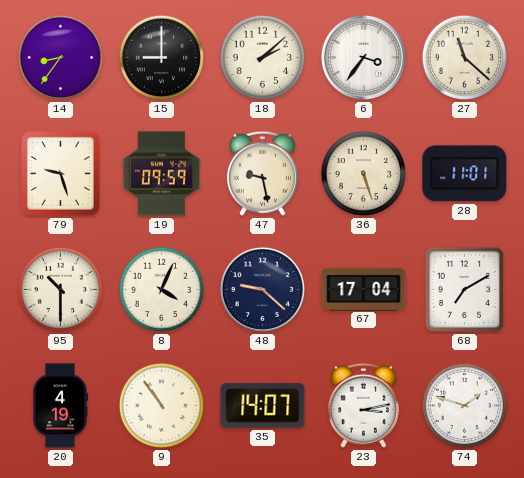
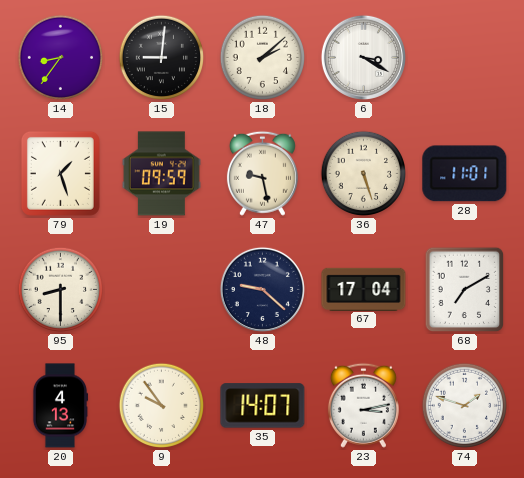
15: 9:00 -> 9:01
6: 3:36 -> 3:20
27: 11:22 -> none
79: 9:27 -> 1:27
95: 10:30 -> 8:30
8: 4:04 -> none
20: 4:19 -> 4:13
9: 10:54 -> 9:54
